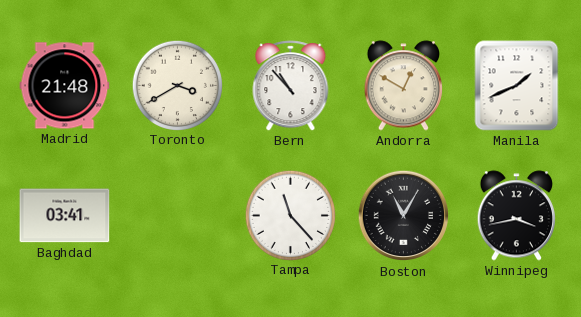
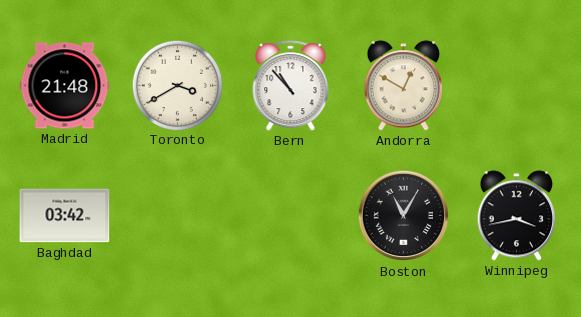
Manila: 1:41 -> none
Baghdad: 03:41 -> 03:42
Tampa: 11:23 -> none
